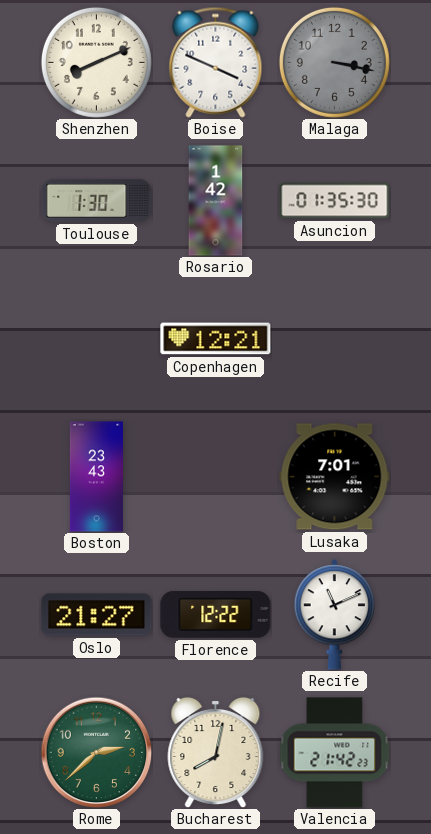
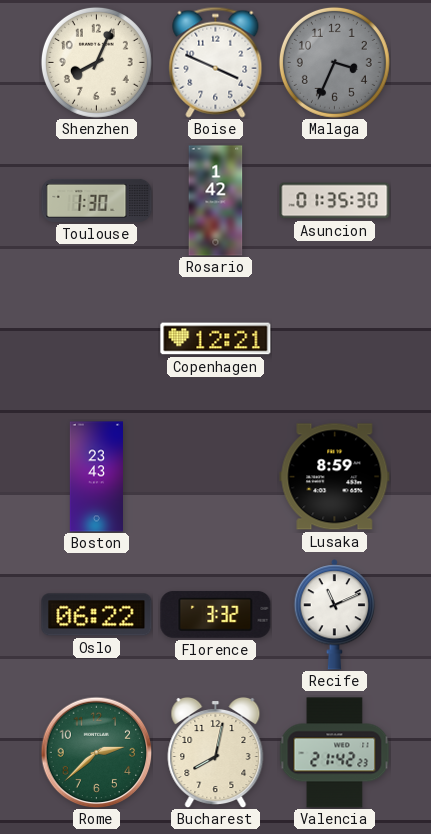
Shenzhen: 8:11 -> 8:04
Malaga: 3:17 -> 3:34
Lusaka: 7:01 -> 8:59
Oslo: 21:27 -> 06:22
Florence: 12:22 -> 3:32
